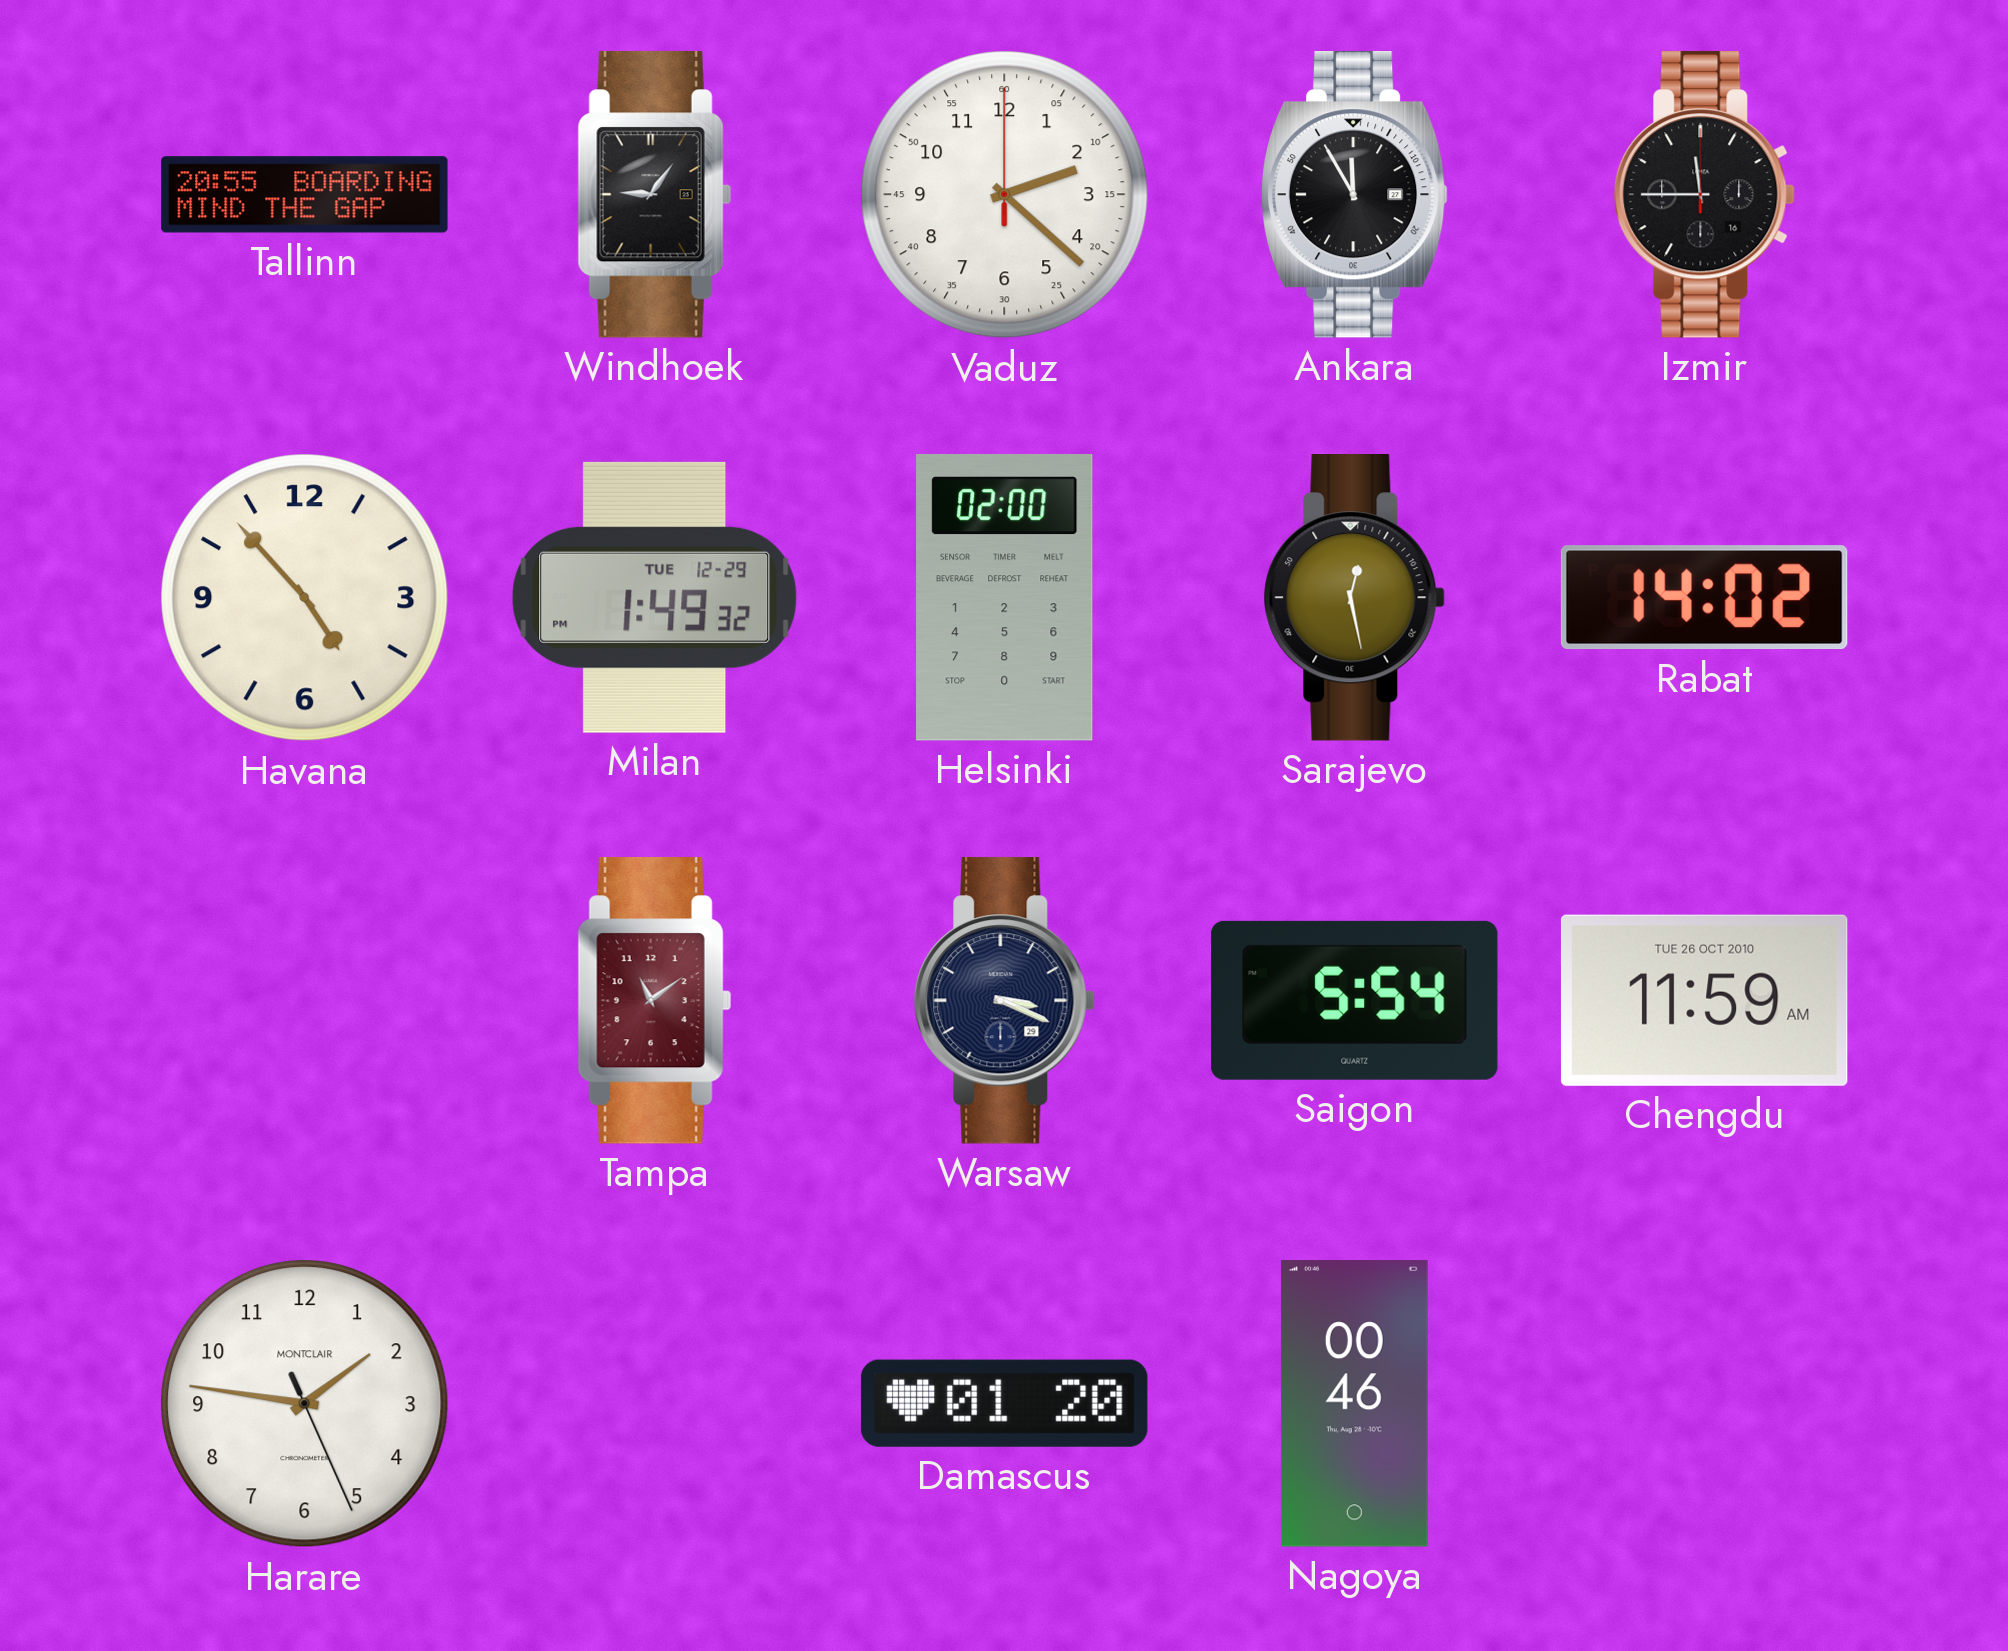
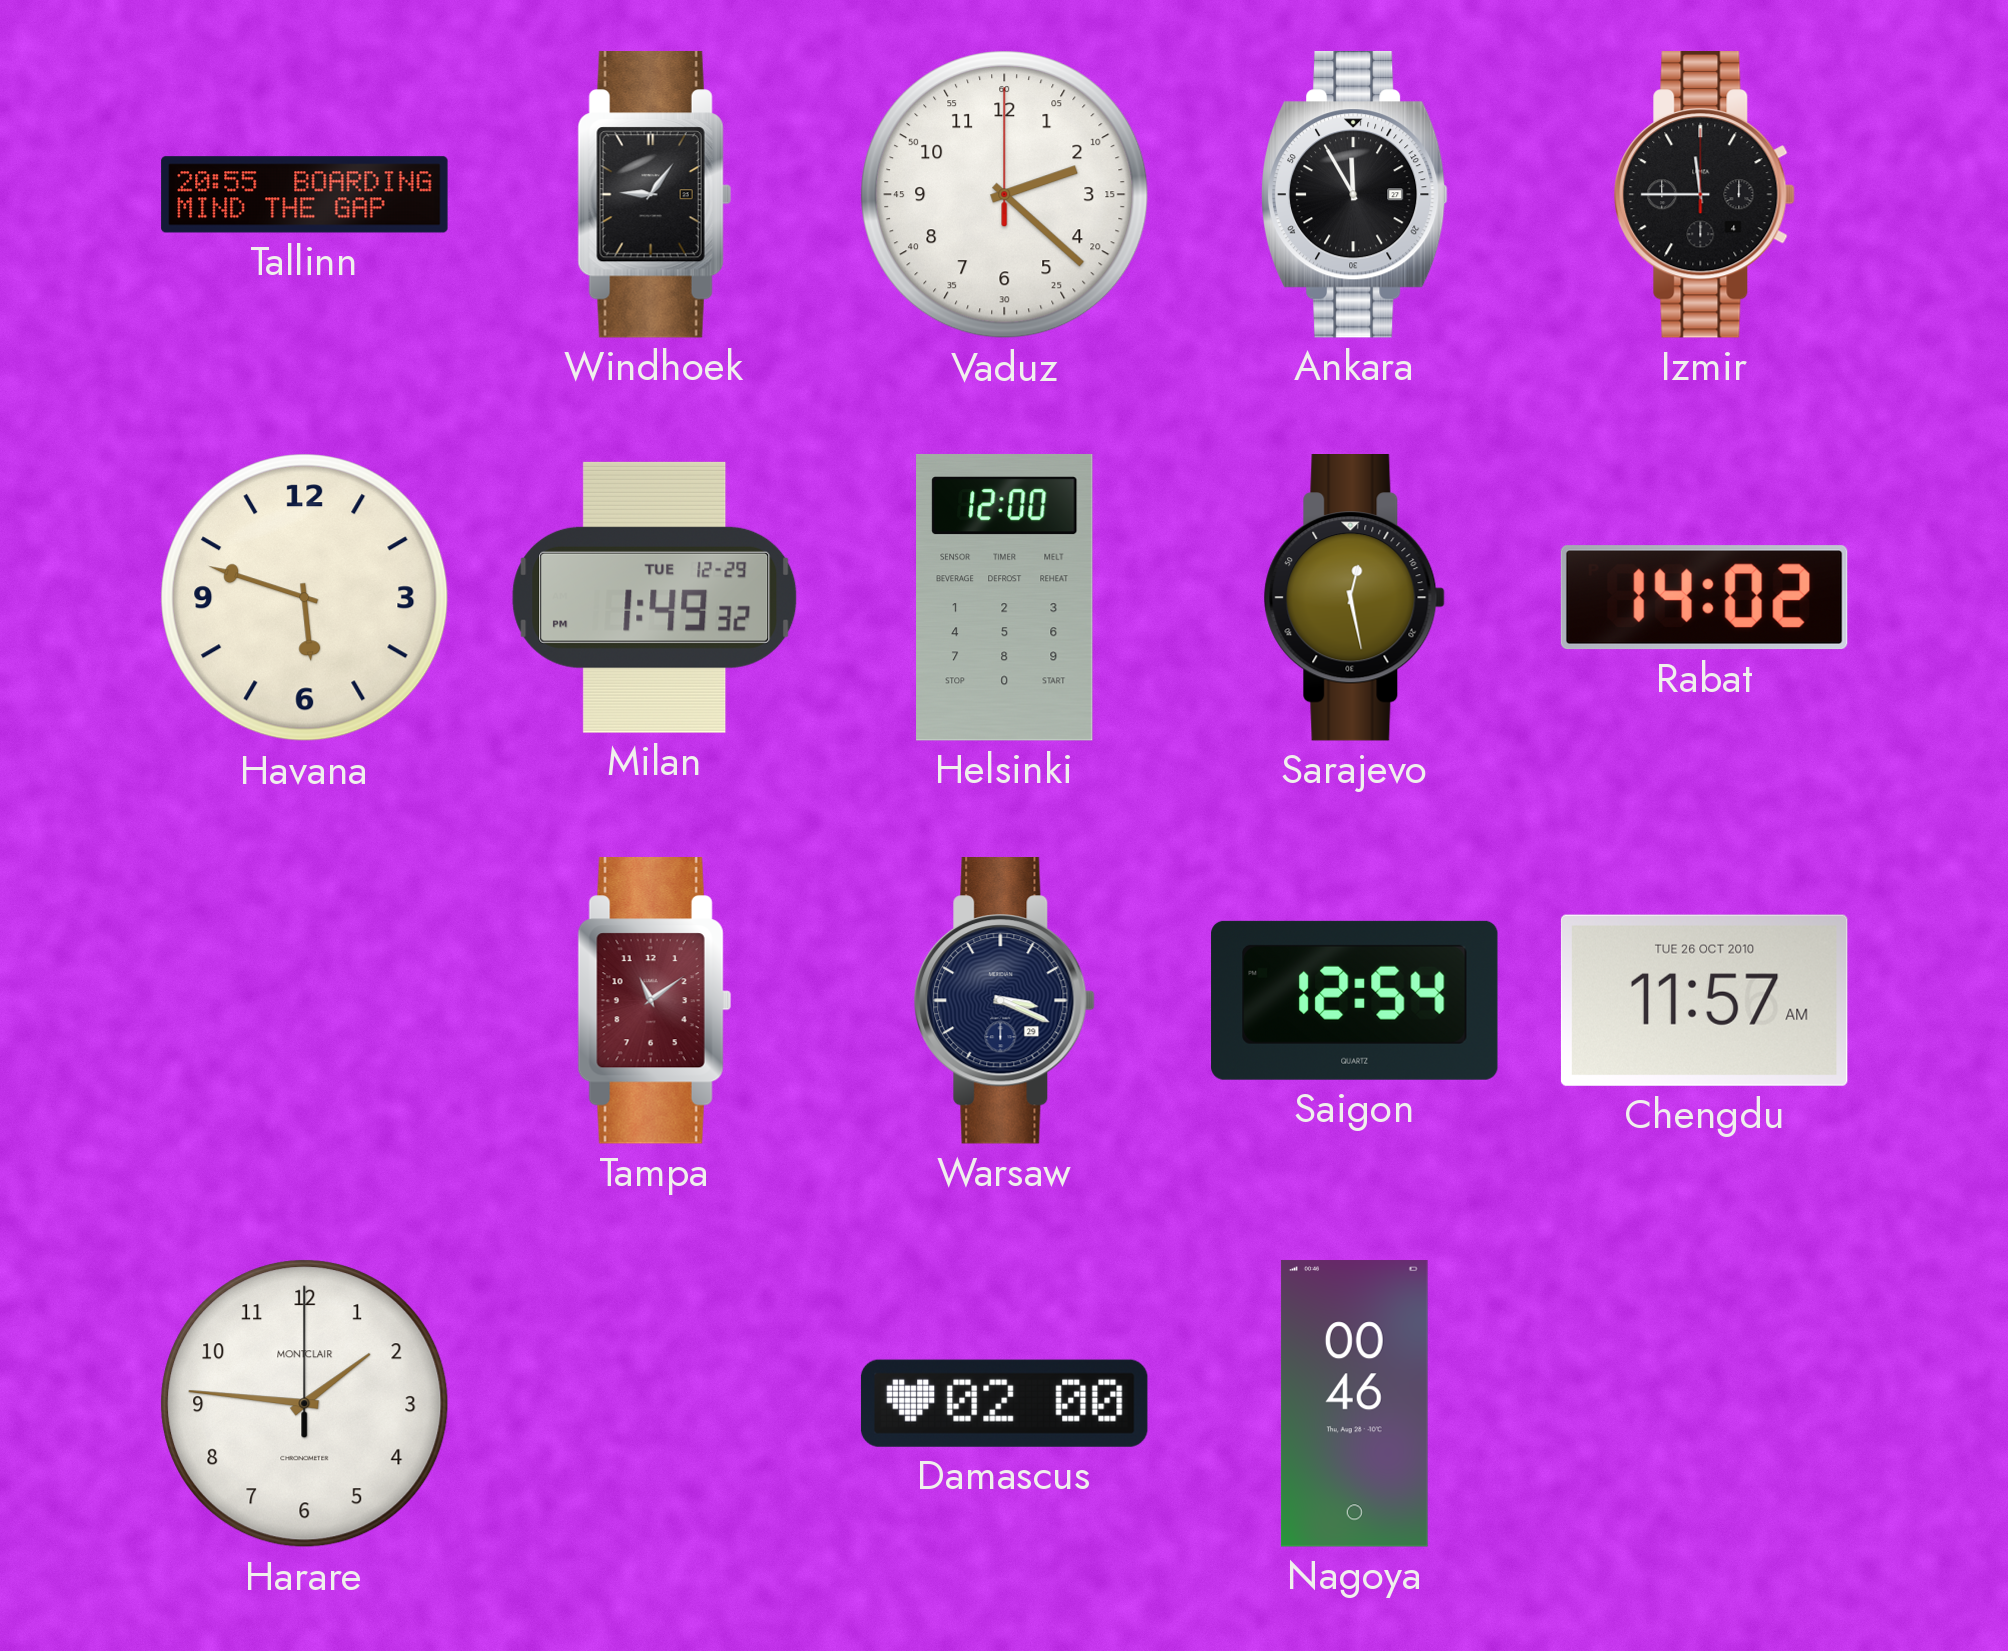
Izmir date: 16 -> 4
Havana: 4:53 -> 5:48
Helsinki: 02:00 -> 12:00
Saigon: 5:54 -> 12:54
Chengdu: 11:59 -> 11:57
Harare: 1:46:26 -> 1:46:00
Damascus: 01:20 -> 02:00
